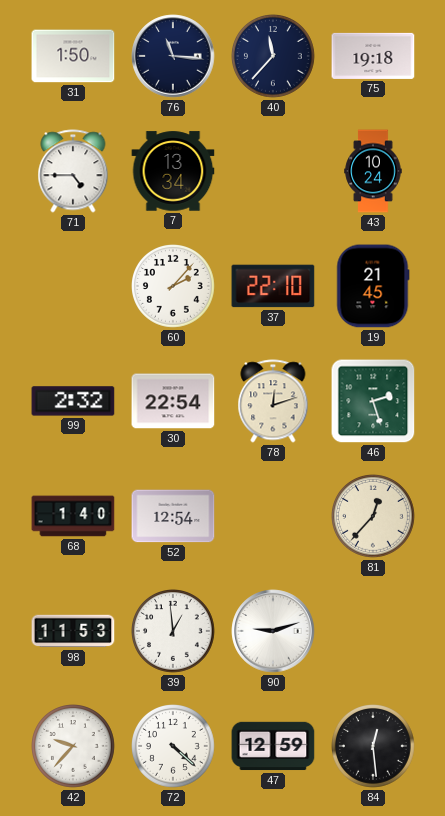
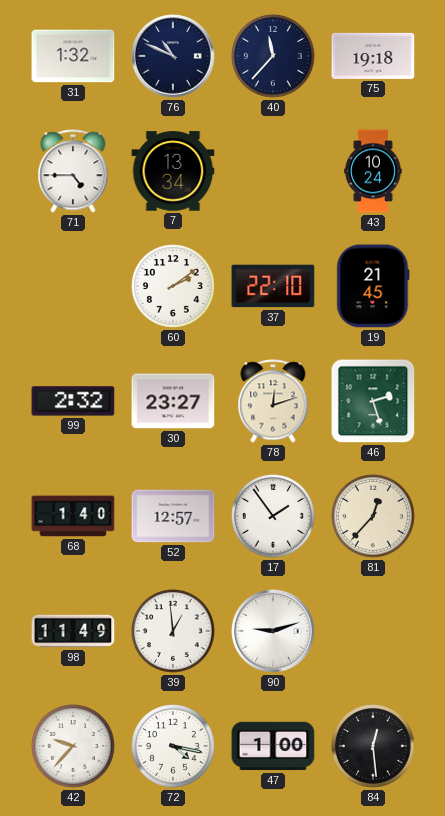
31: 1:50 -> 1:32
76: 11:16 -> 10:49
60: 2:07 -> 2:09
30: 22:54 -> 23:27
52: 12:54 -> 12:57
17: none -> 1:54
98: 11:53 -> 11:49
72: 4:22 -> 4:17
47: 12:59 -> 1:00
